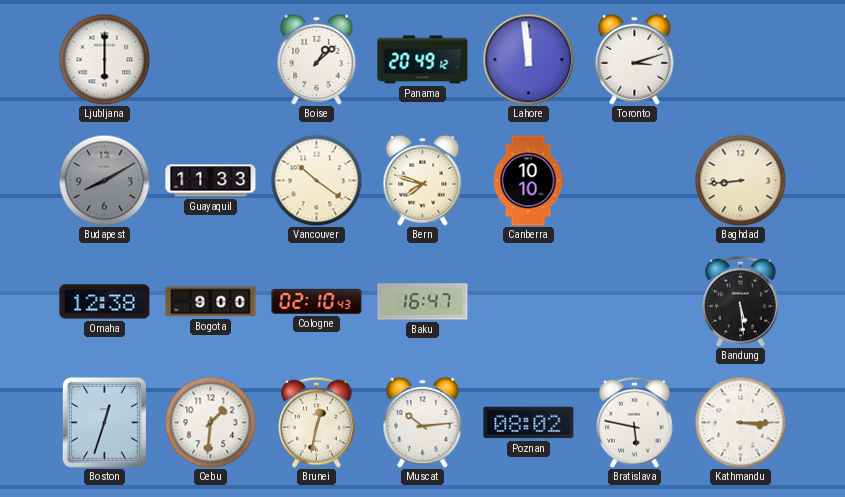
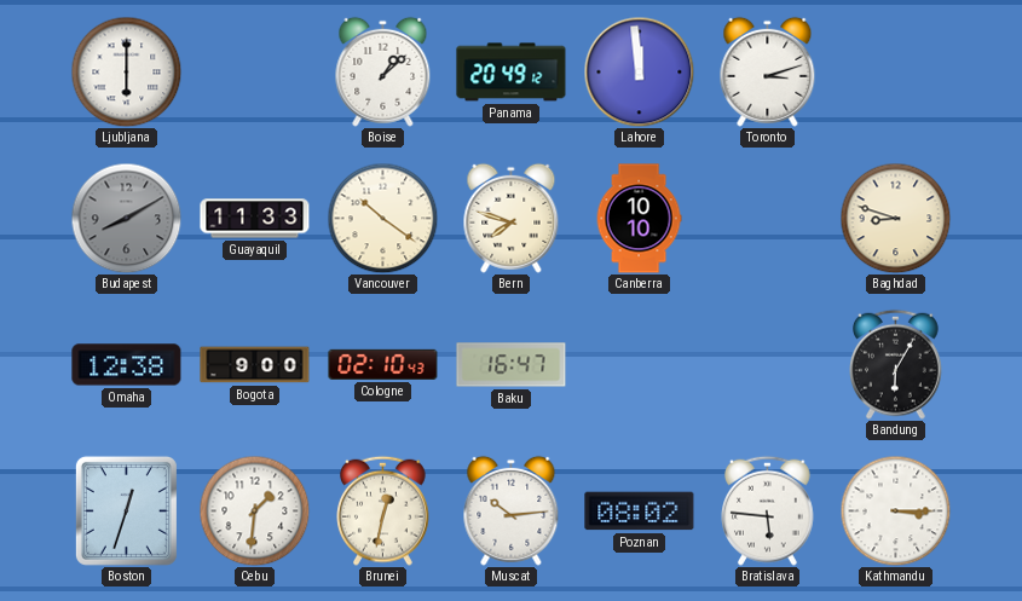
Baghdad: 8:44 -> 8:48
Bandung: 5:29 -> 6:05
Bratislava: 5:47 -> 5:46
